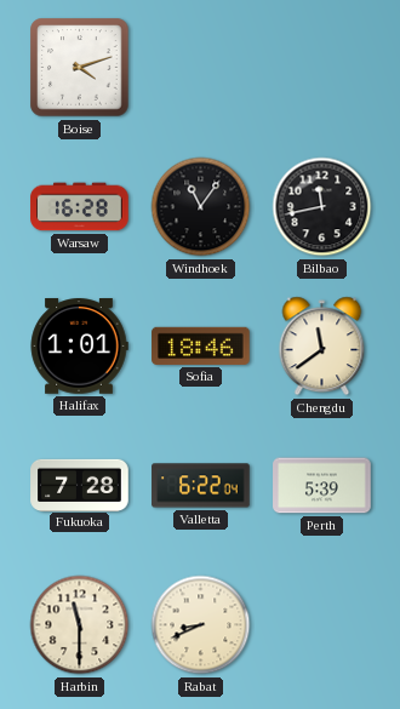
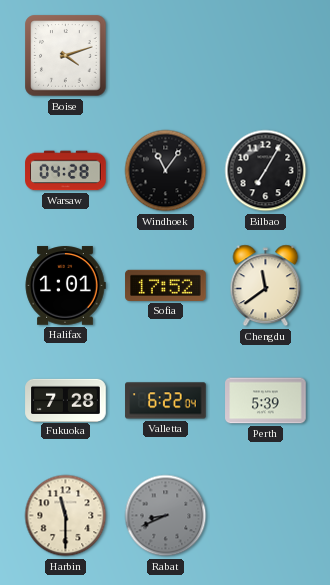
Warsaw: 16:28 -> 04:28
Bilbao: 11:43 -> 7:05
Sofia: 18:46 -> 17:52
Rabat dial: cream -> grey
